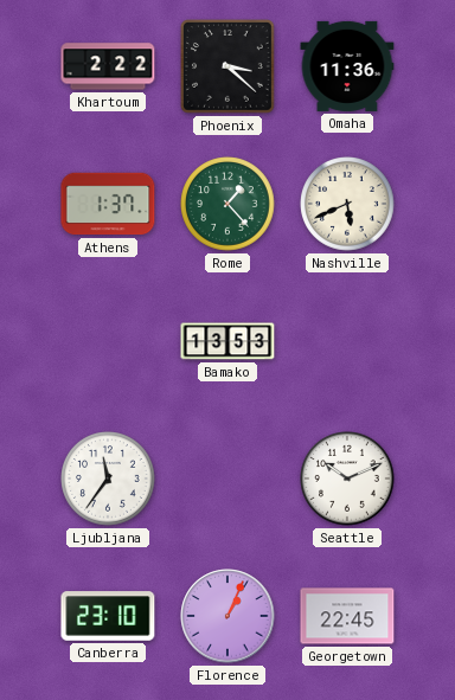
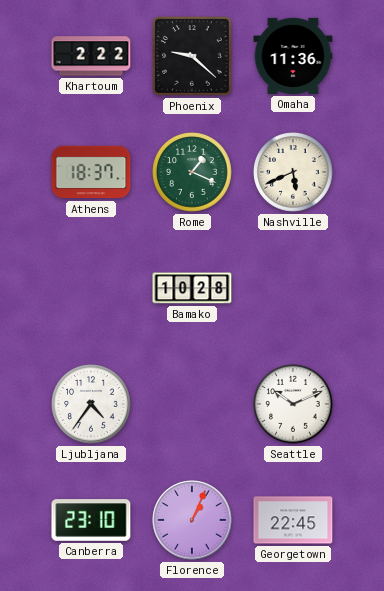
Phoenix: 3:22 -> 9:22
Athens: 1:37 -> 18:37
Rome: 1:23 -> 1:19
Bamako: 13:53 -> 10:28
Ljubljana: 11:36 -> 4:36
